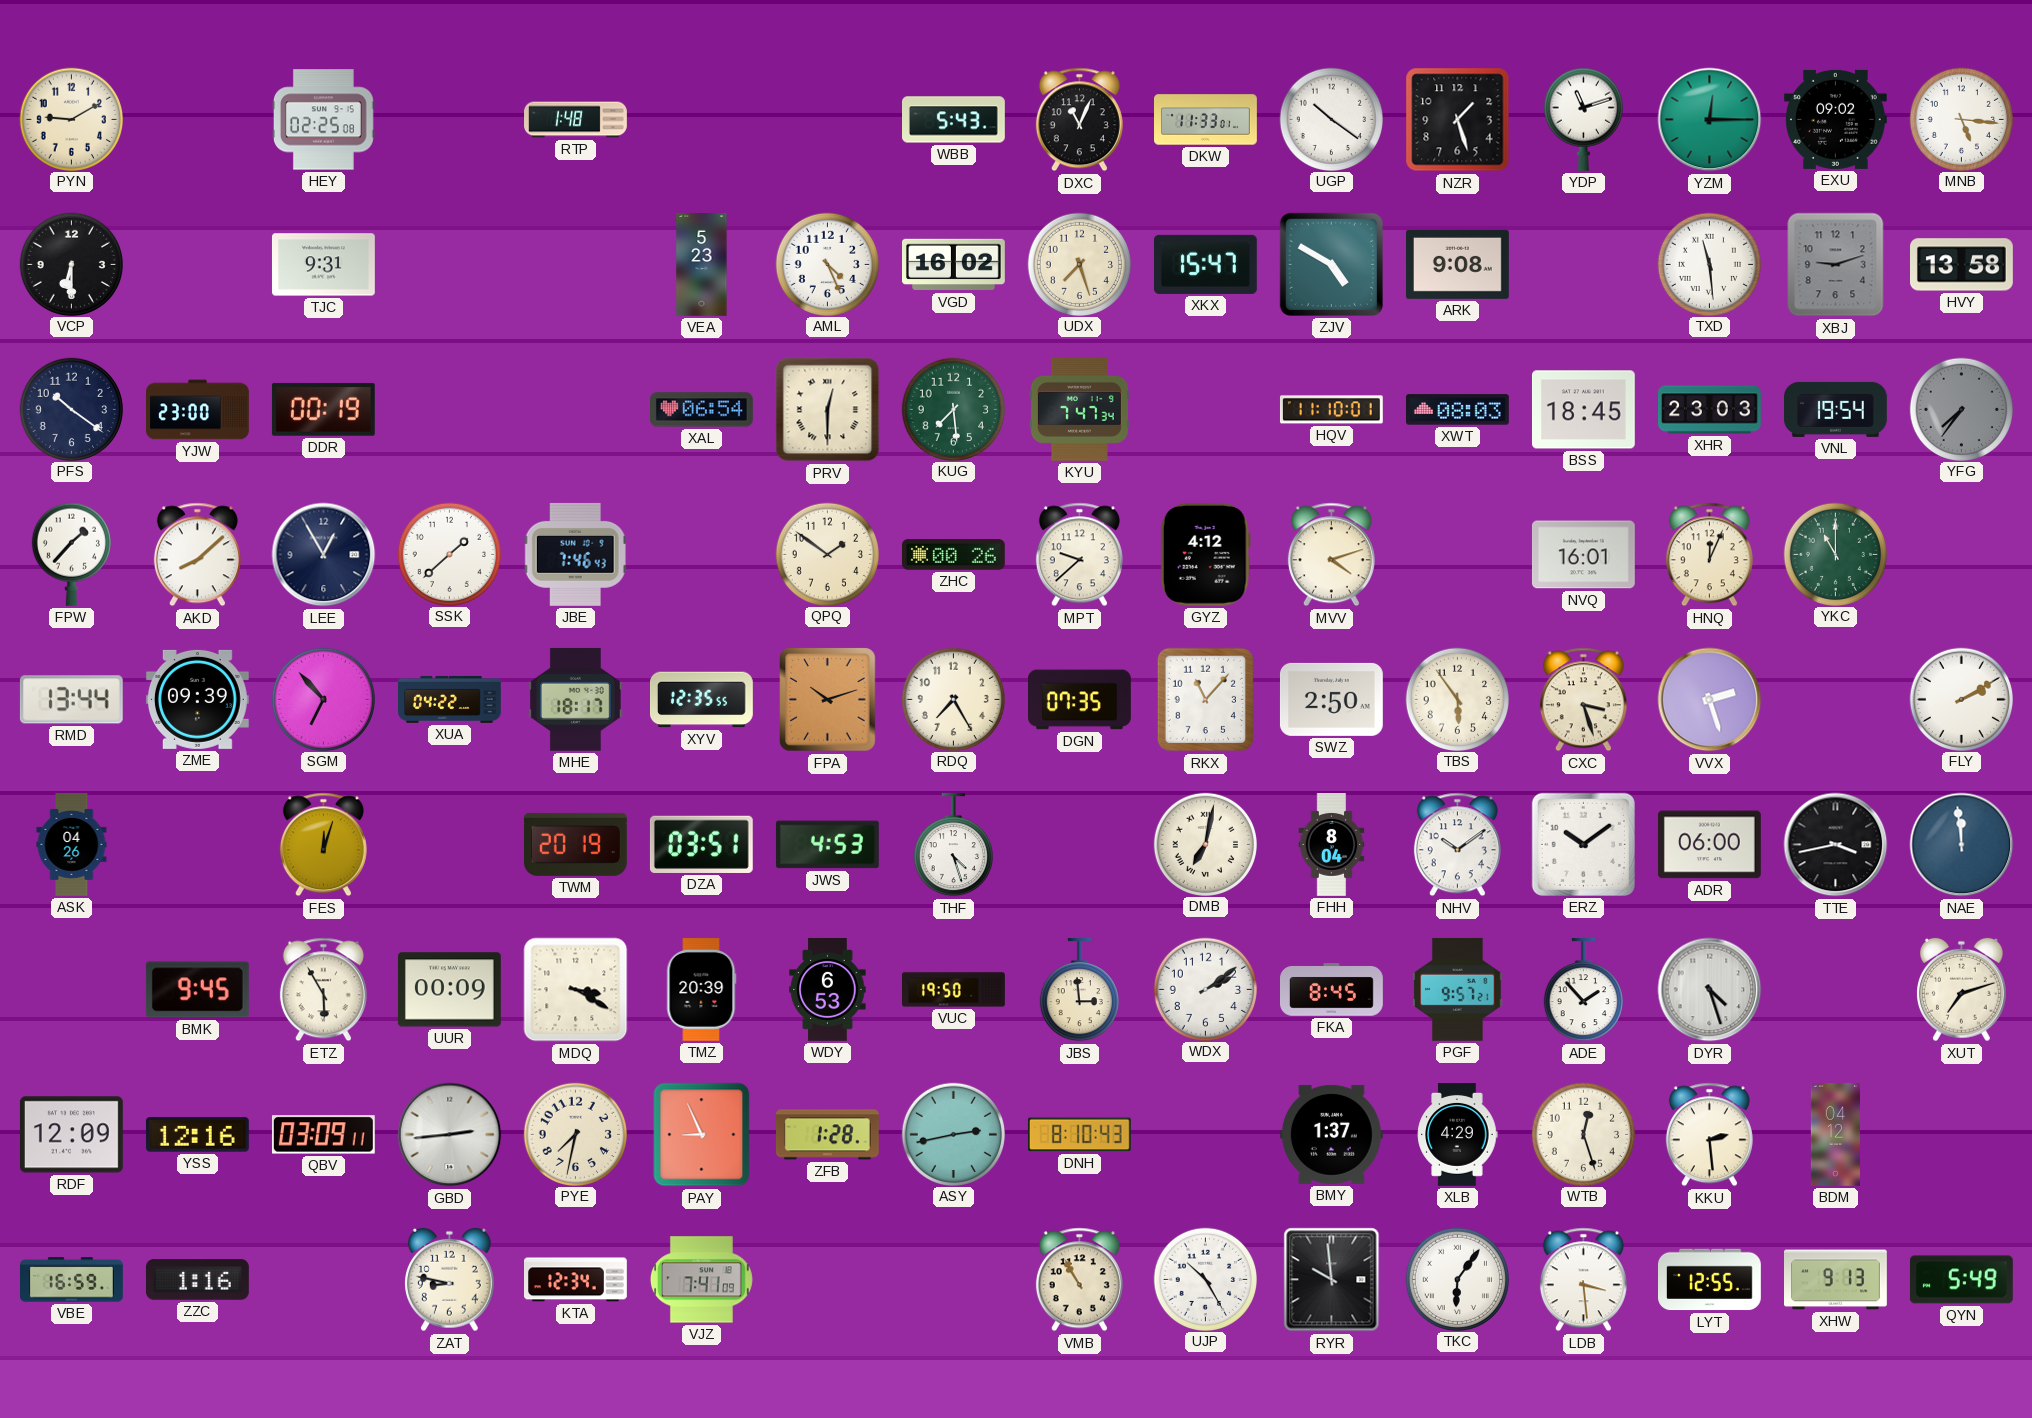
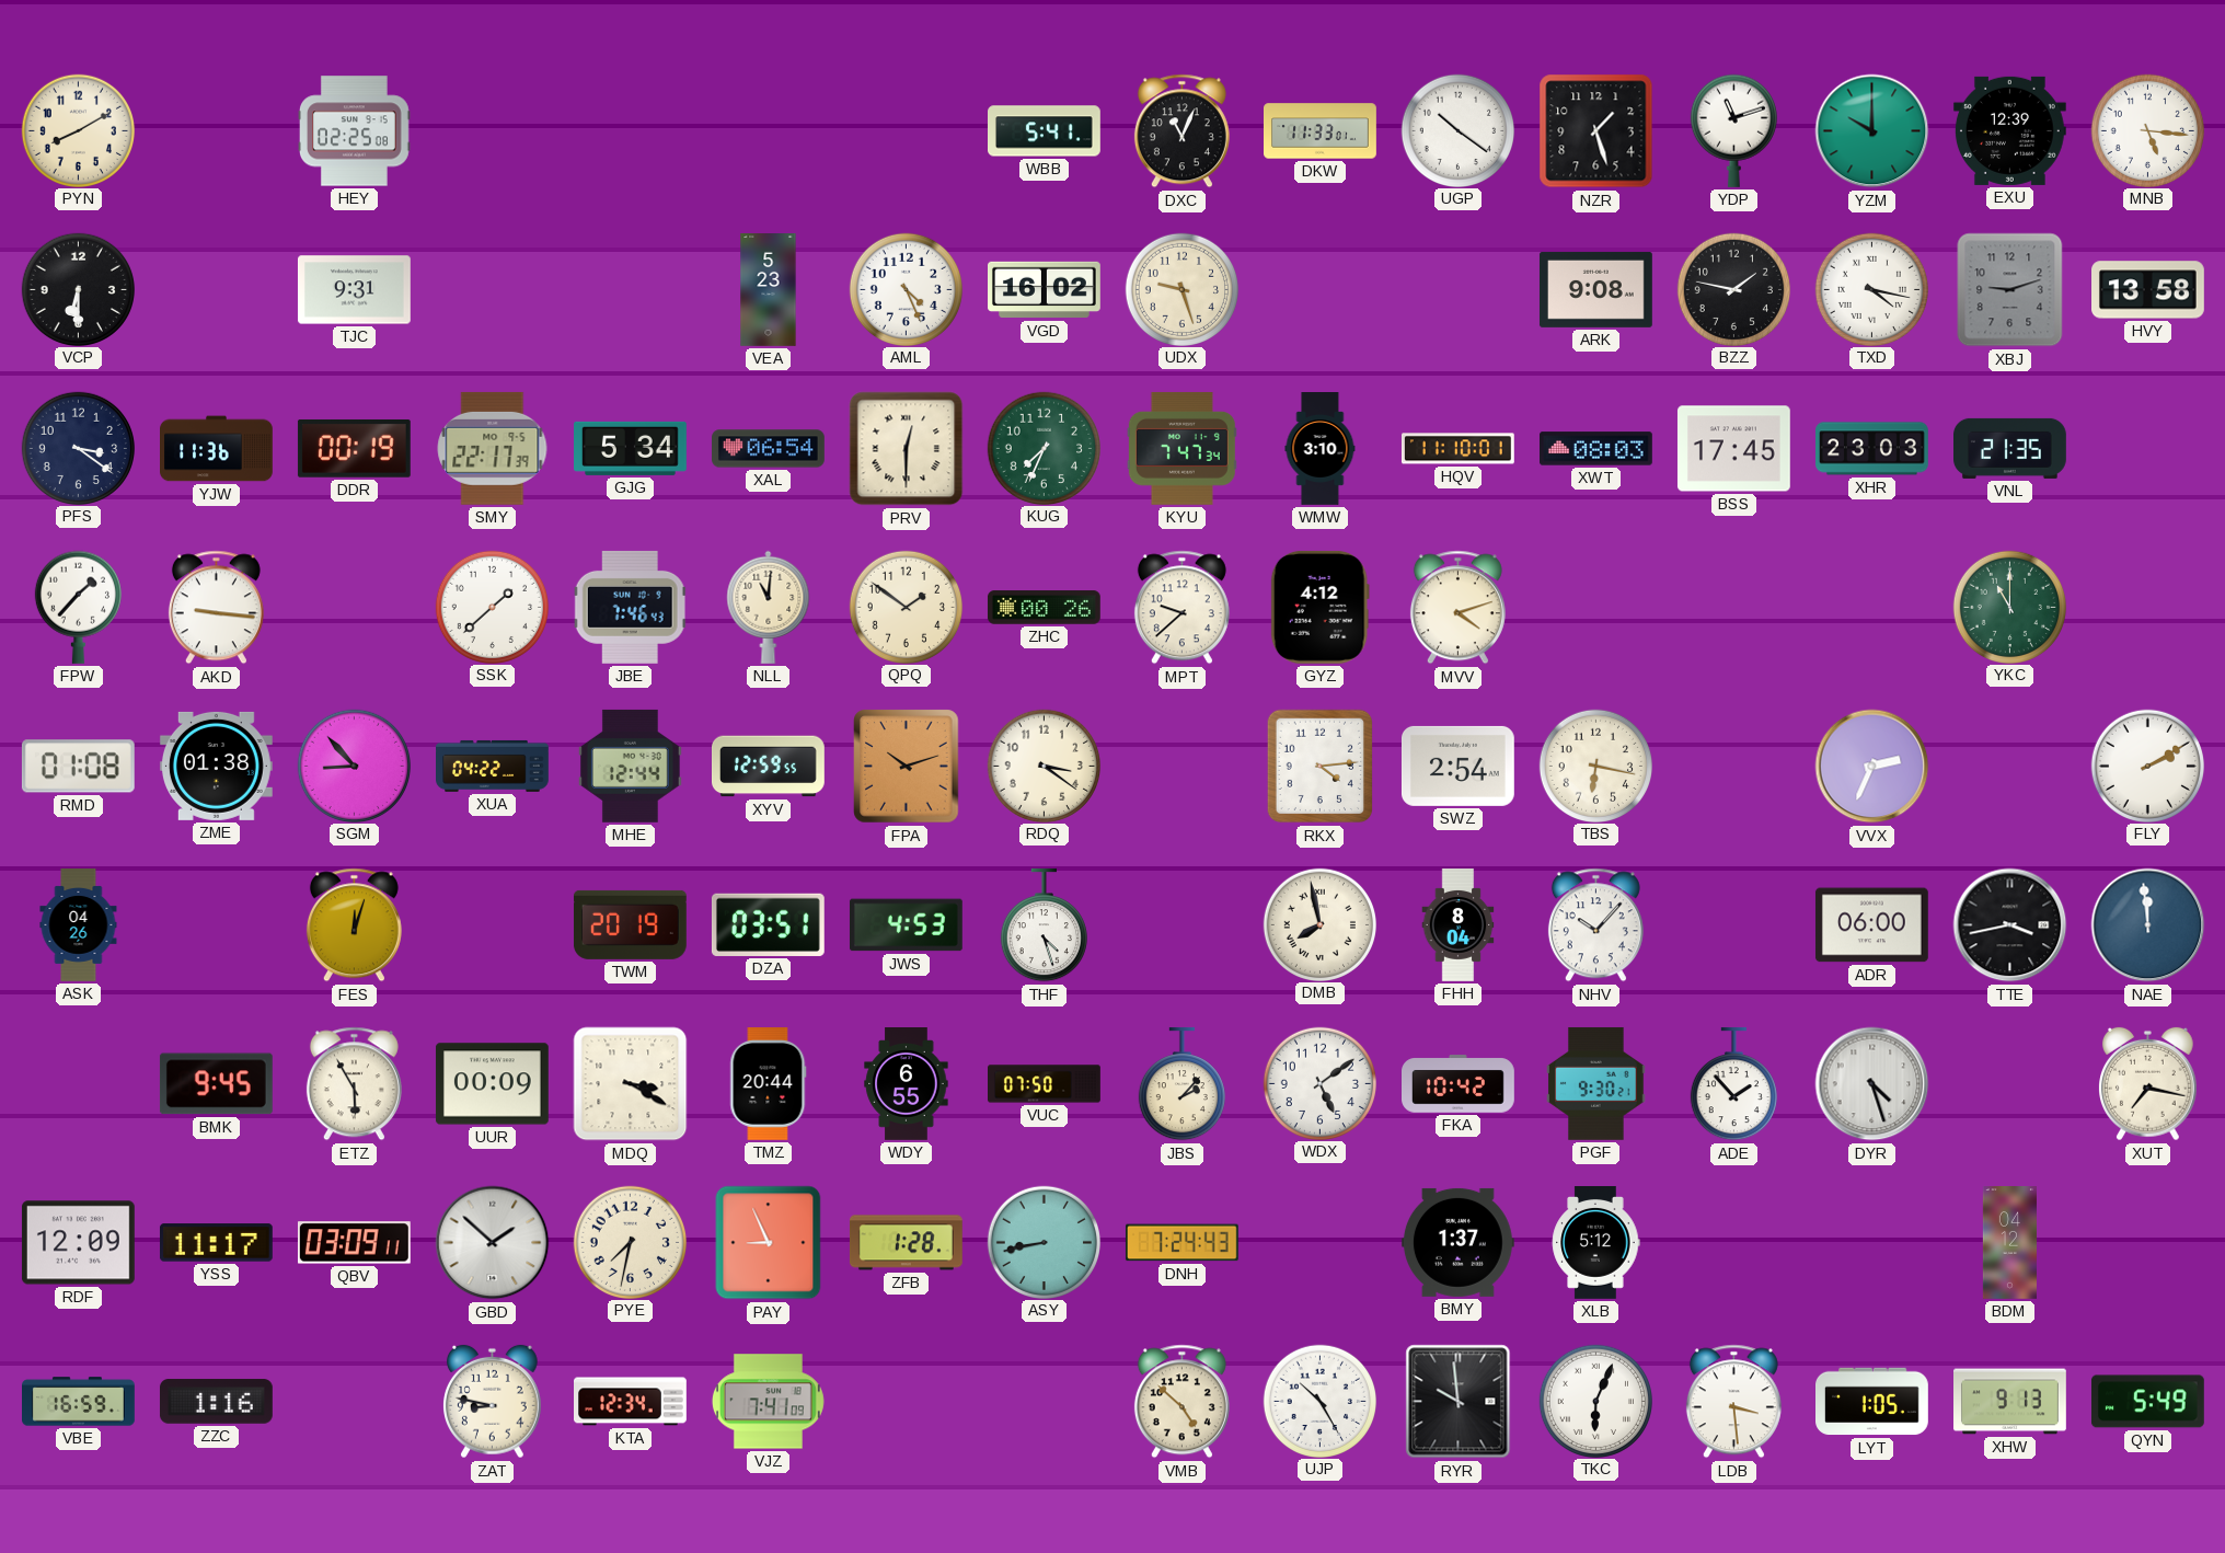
PYN: 9:10 -> 8:10
RTP: 1:48 -> none
WBB: 5:43 -> 5:41
YZM: 12:15 -> 10:00
EXU: 09:02 -> 12:39
UDX: 7:27 -> 9:27
XKX: 15:47 -> none
ZJV: 4:50 -> none
BZZ: none -> 1:47
TXD: 11:29 -> 4:17
PFS: 10:21 -> 3:21
YJW: 23:00 -> 11:36
SMY: none -> 22:17
GJG: none -> 5:34
KUG: 7:29 -> 7:34
WMW: none -> 3:10
BSS: 18:45 -> 17:45
VNL: 19:54 -> 21:35
YFG: 7:36 -> none
AKD: 8:08 -> 9:16
LEE: 12:55 -> none
NLL: none -> 11:01
NVQ: 16:01 -> none
HNQ: 12:04 -> none
RMD: 13:44 -> 01:08
ZME: 09:39 -> 01:38
SGM: 6:53 -> 8:53
MHE: 18:17 -> 12:44
XYV: 12:35 -> 12:59
RDQ: 7:25 -> 3:21
DGN: 07:35 -> none
RKX: 11:07 -> 4:14
SWZ: 2:50 -> 2:54
TBS: 5:54 -> 6:17
CXC: 3:27 -> none
VVX: 2:27 -> 2:34
DMB: 7:02 -> 7:58
NHV: 10:09 -> 10:07
ERZ: 10:09 -> none
TMZ: 20:39 -> 20:44
WDY: 6:53 -> 6:55
VUC: 19:50 -> 07:50
JBS: 2:59 -> 2:07
WDX: 2:09 -> 5:09
FKA: 8:45 -> 10:42
PGF: 9:57 -> 9:30
XUT: 7:12 -> 7:17
YSS: 12:16 -> 11:17
GBD: 2:44 -> 1:52
ASY: 2:43 -> 8:43
DNH: 8:10 -> 7:24
XLB: 4:29 -> 5:12
WTB: 12:27 -> none
KKU: 2:29 -> none
VMB: 10:55 -> 4:52
TKC: 6:06 -> 6:04
LYT: 12:55 -> 1:05
